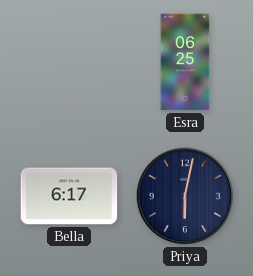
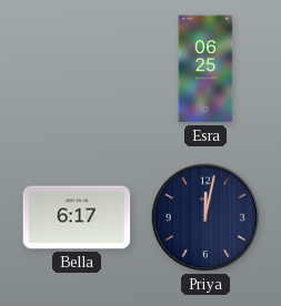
Priya: 6:02 -> 12:02
